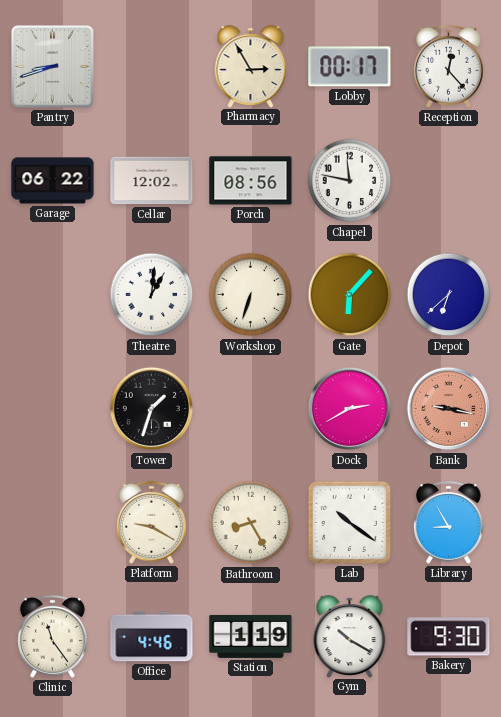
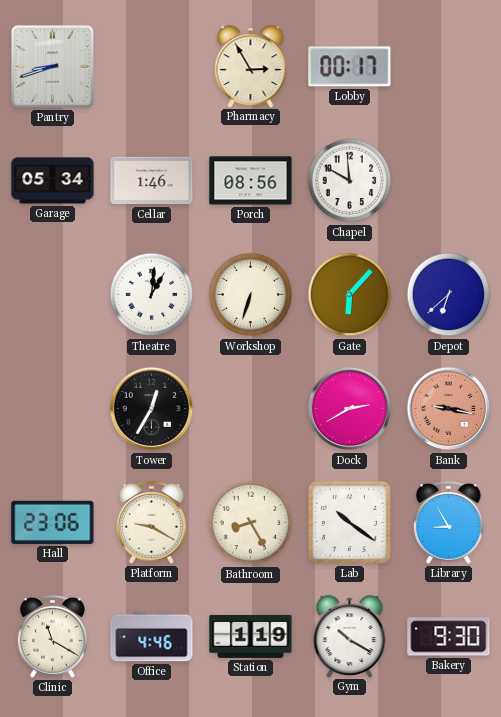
Reception: 12:23 -> none
Garage: 06:22 -> 05:34
Cellar: 12:02 -> 1:46
Chapel: 11:47 -> 11:50
Tower: 1:33 -> 12:35
Hall: none -> 23:06
Clinic: 11:24 -> 11:20
